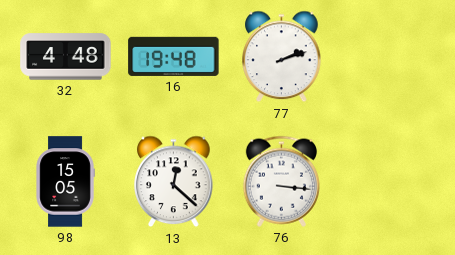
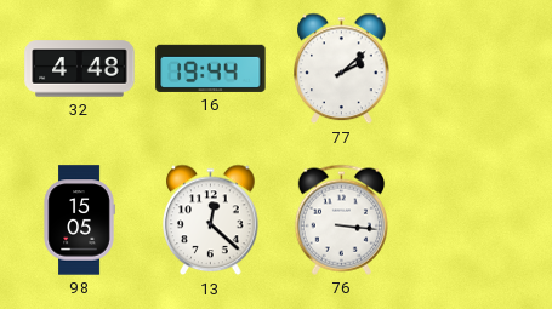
16: 19:48 -> 19:44
77: 2:12 -> 2:08
